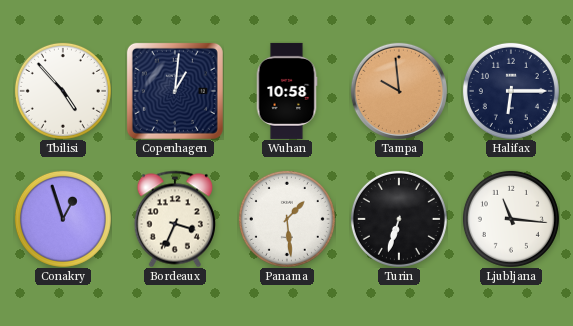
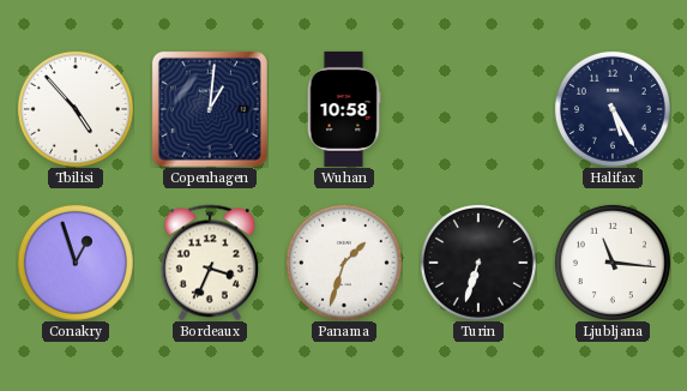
Tampa: 9:59 -> none
Halifax: 6:15 -> 5:25
Panama: 1:29 -> 1:33
